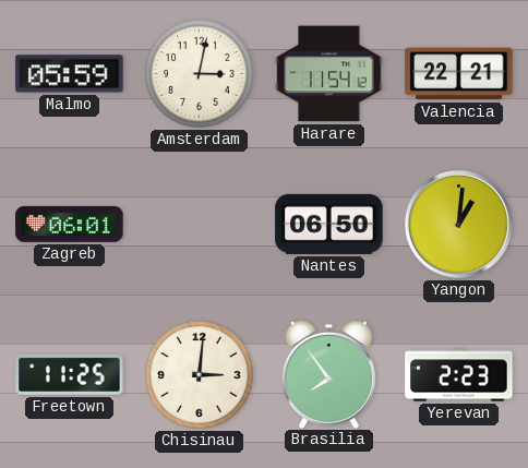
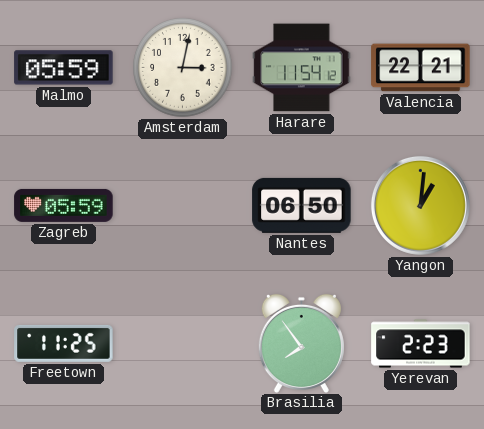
Zagreb: 06:01 -> 05:59
Chisinau: 3:01 -> none
